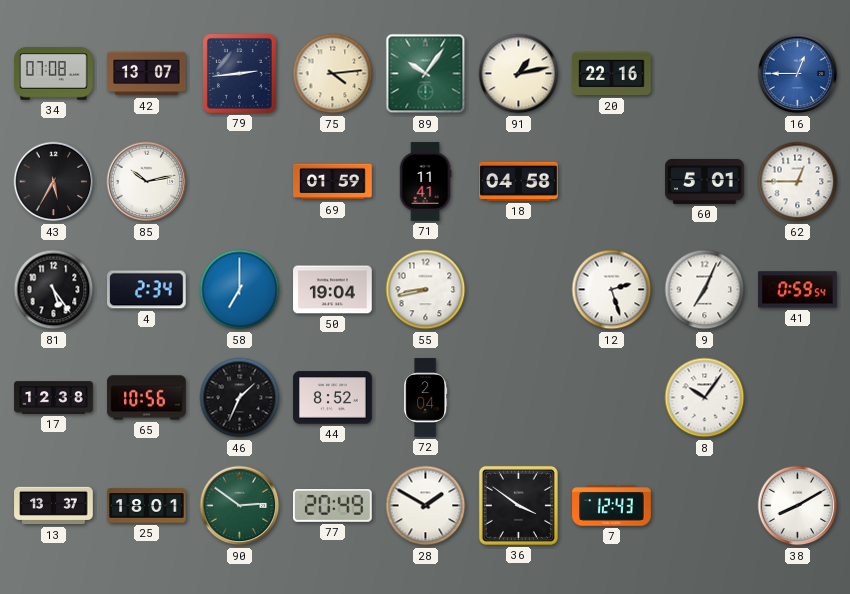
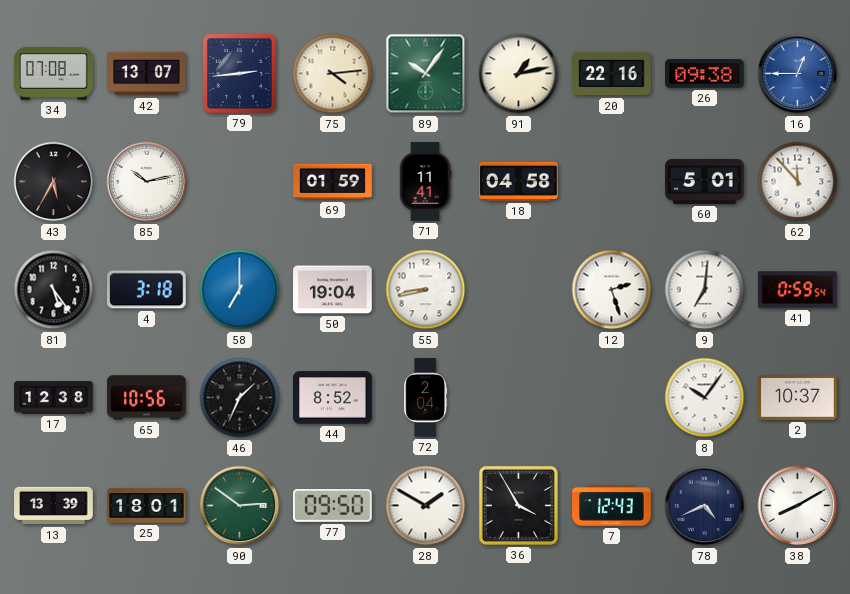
26: none -> 09:38
62: 12:45 -> 11:53
4: 2:34 -> 3:18
9: 7:04 -> 7:01
2: none -> 10:37
13: 13:37 -> 13:39
77: 20:49 -> 09:50
36: 3:51 -> 3:55
78: none -> 4:41
